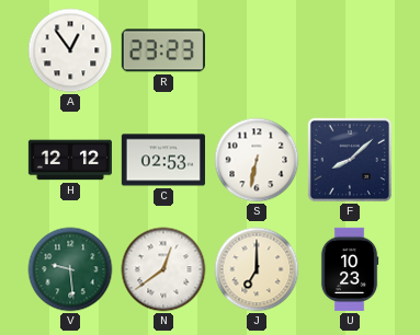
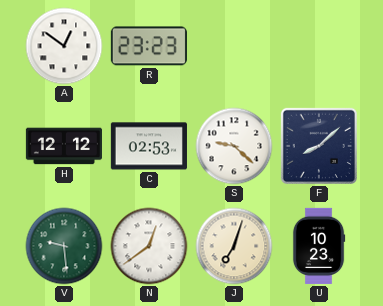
A: 12:54 -> 12:51
S: 6:32 -> 9:22
J: 7:00 -> 7:03
